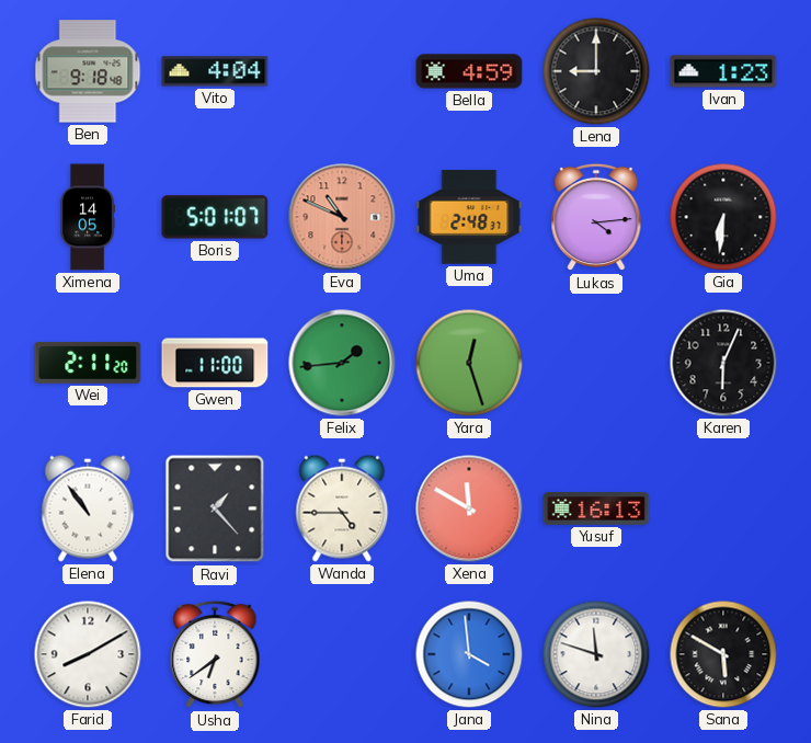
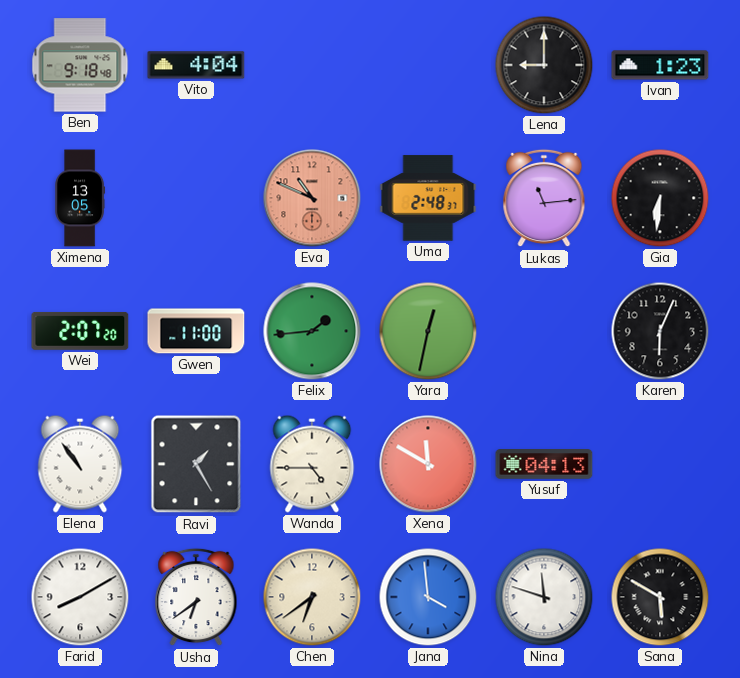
Bella: 4:59 -> none
Ximena: 14:05 -> 13:05
Boris: 5:01 -> none
Lukas: 4:14 -> 11:14
Wei: 2:11 -> 2:07
Yara: 12:27 -> 12:32
Ravi: 1:23 -> 1:25
Yusuf: 16:13 -> 04:13
Chen: none -> 6:39
